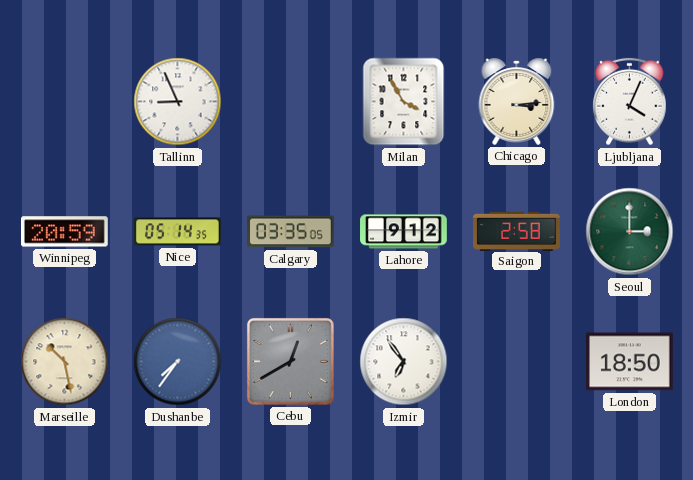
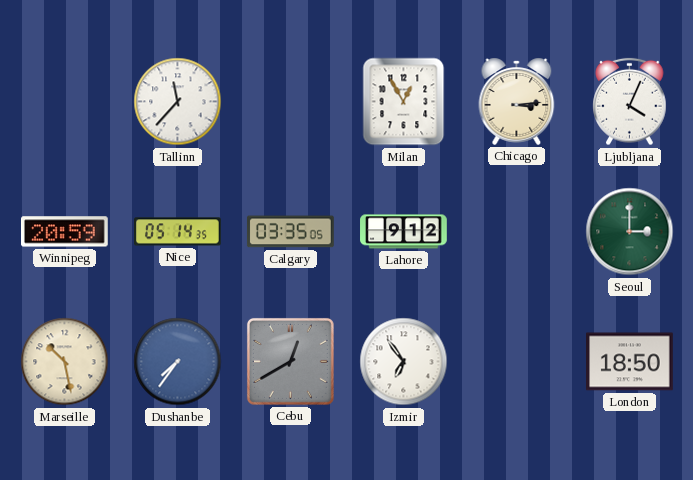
Tallinn: 8:56 -> 11:37
Milan: 3:55 -> 12:55
Saigon: 2:58 -> none
